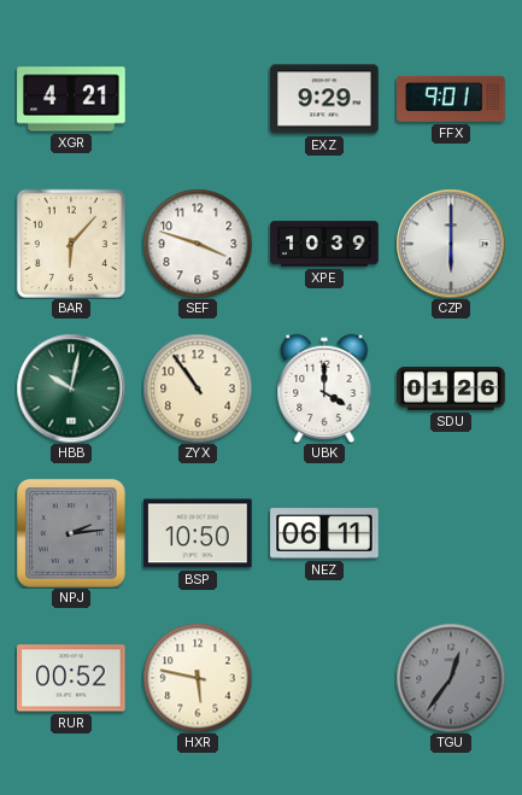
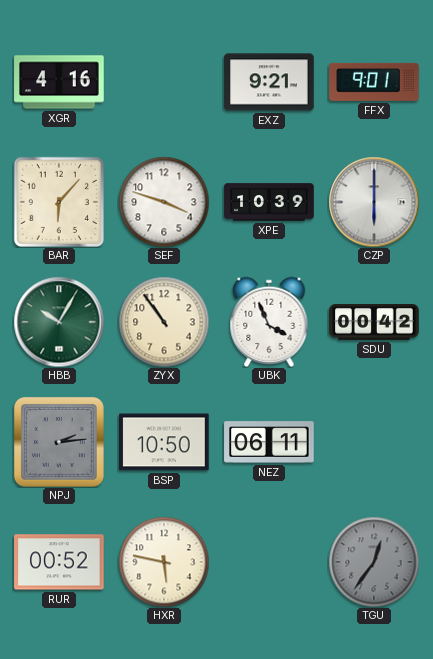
XGR: 4:21 -> 4:16
EXZ: 9:29 -> 9:21
HBB: 10:02 -> 10:05
UBK: 4:00 -> 3:56
SDU: 01:26 -> 00:42
